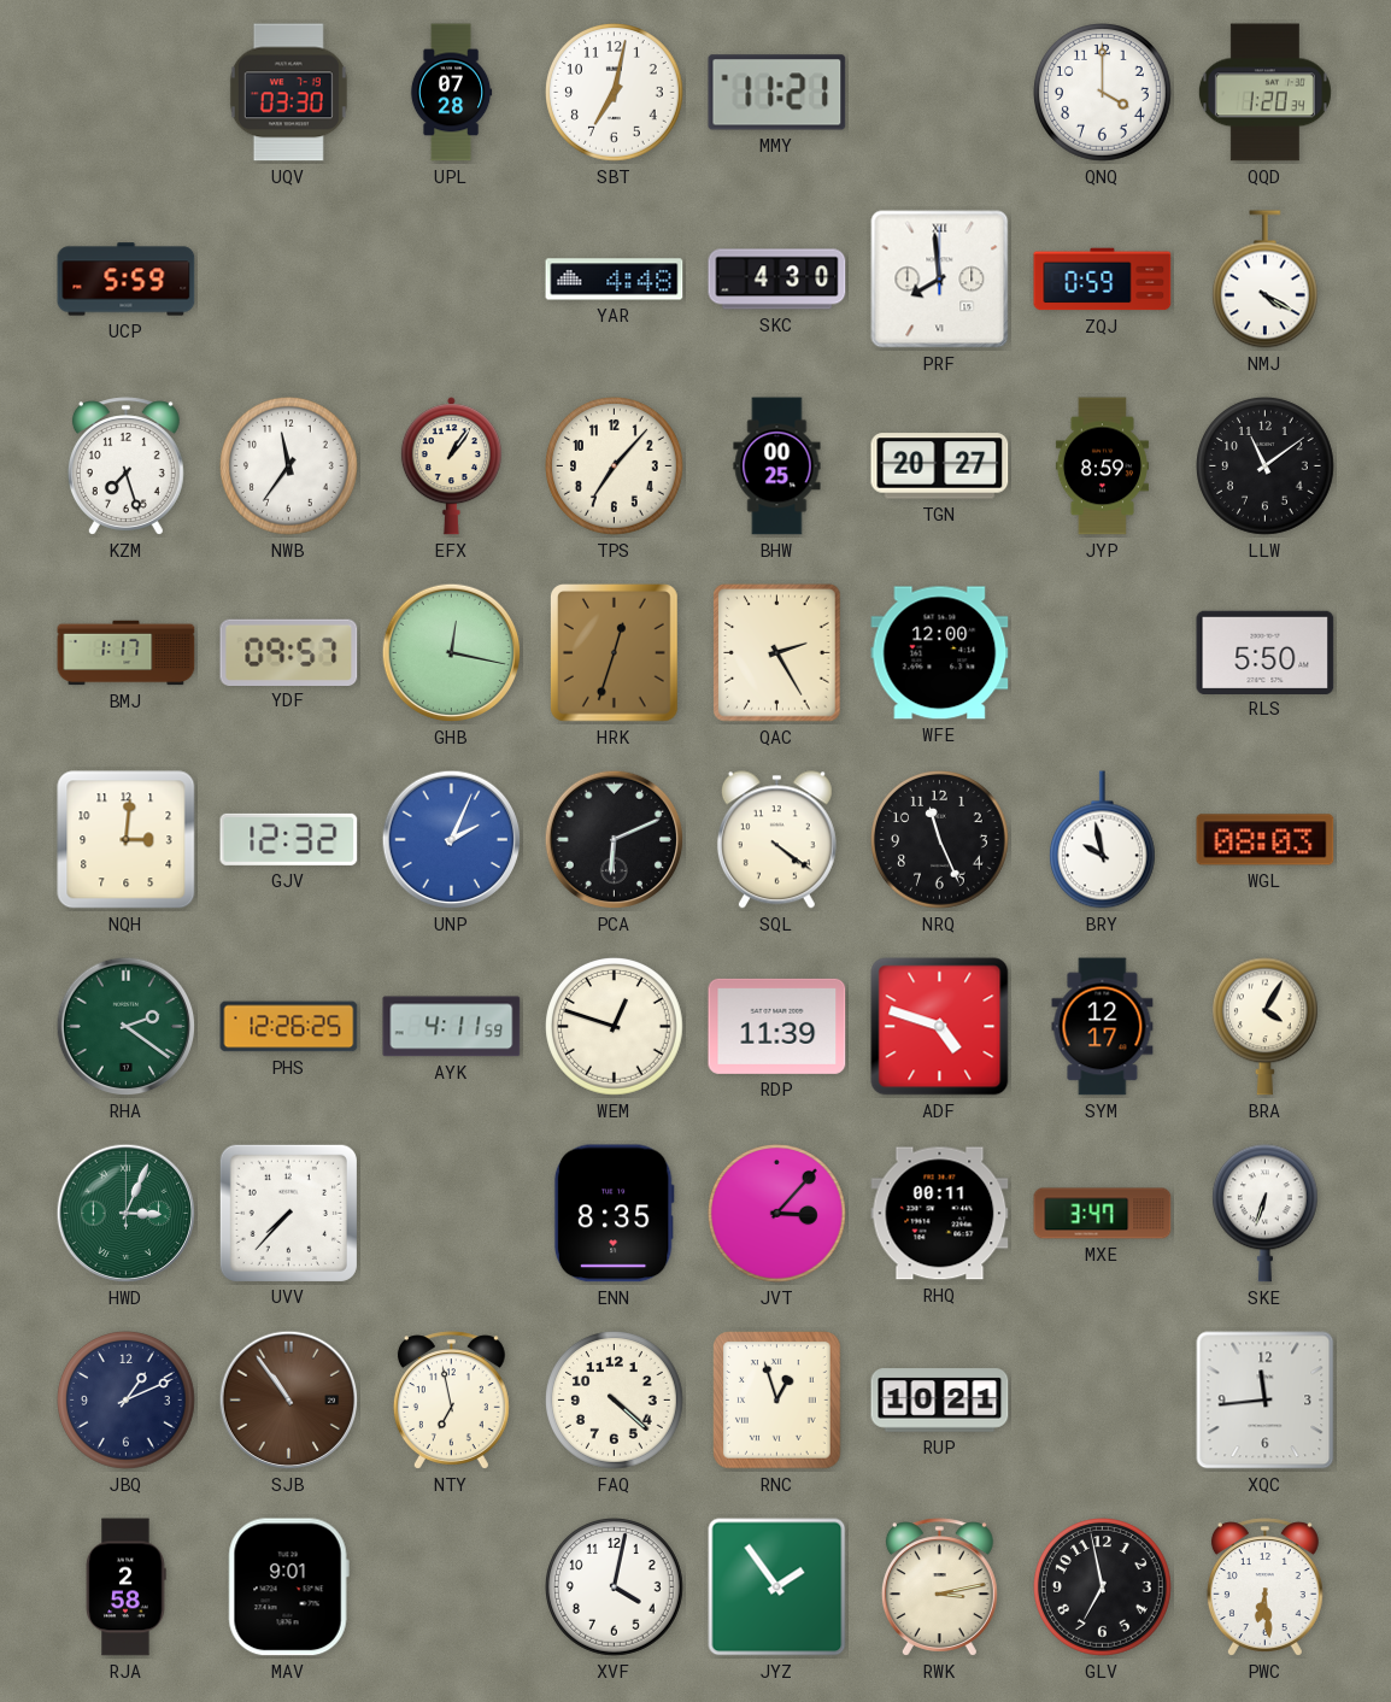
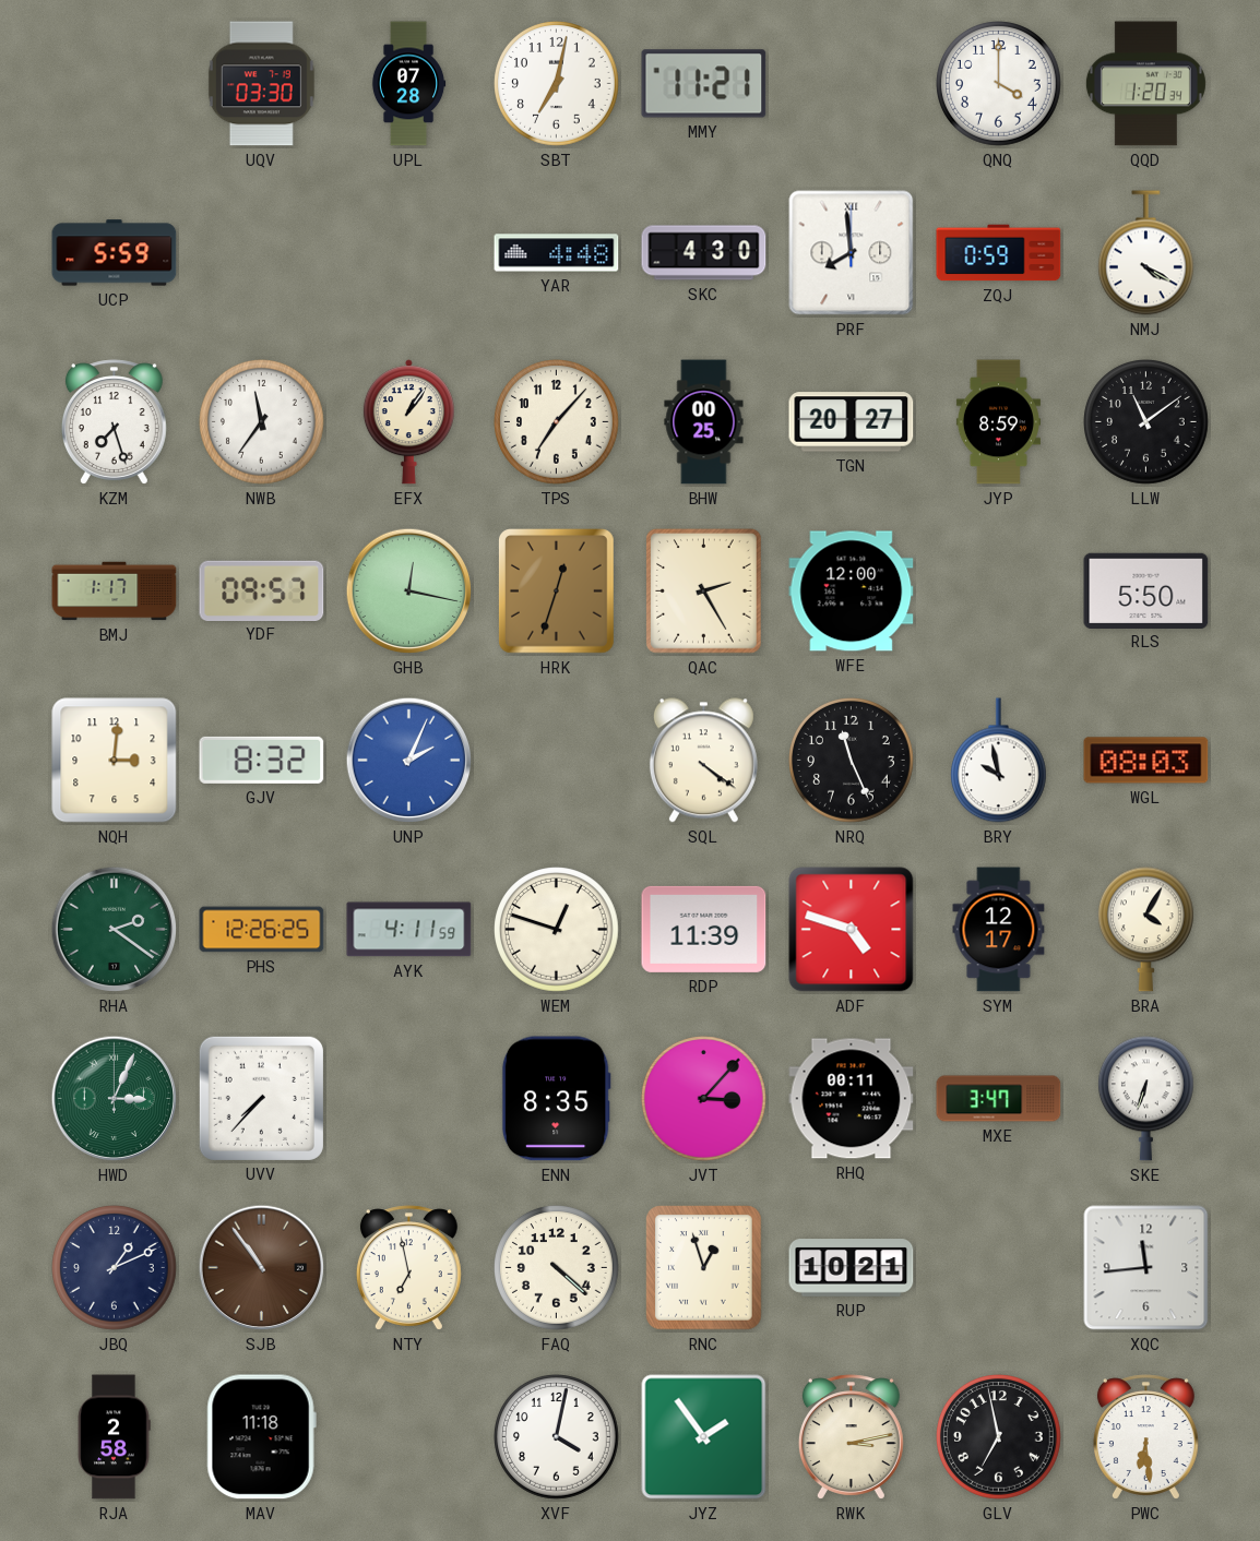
GJV: 12:32 -> 8:32
PCA: 6:11 -> none
MAV: 9:01 -> 11:18
